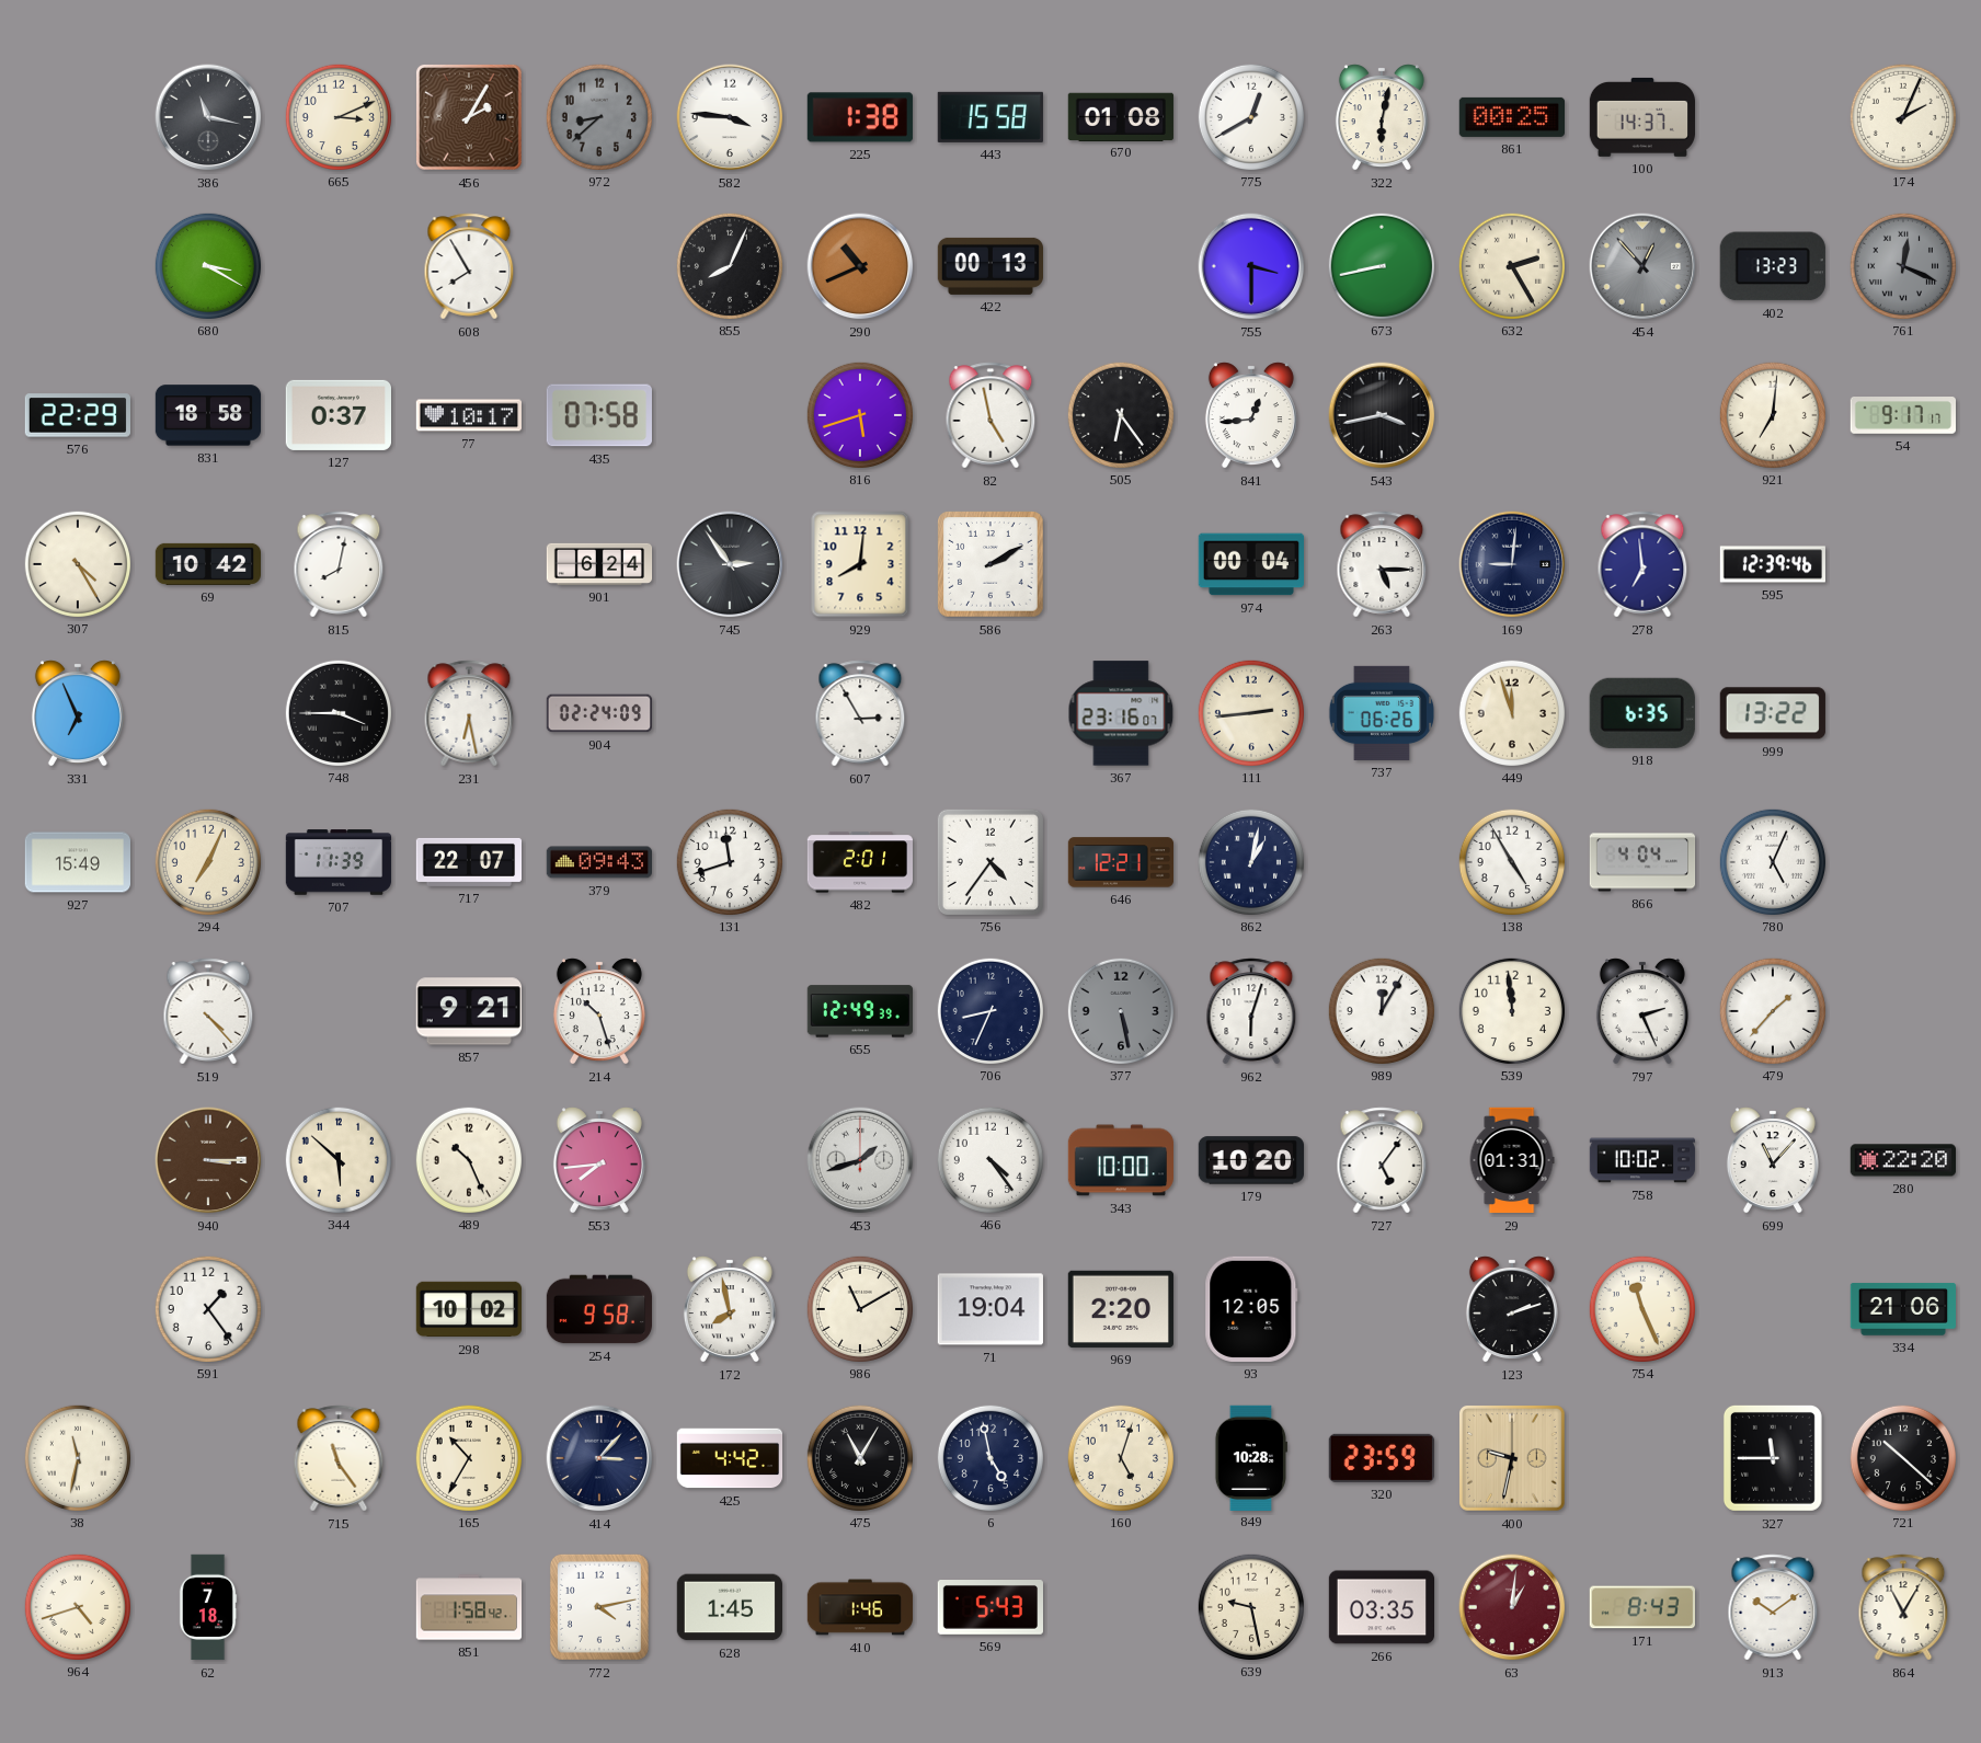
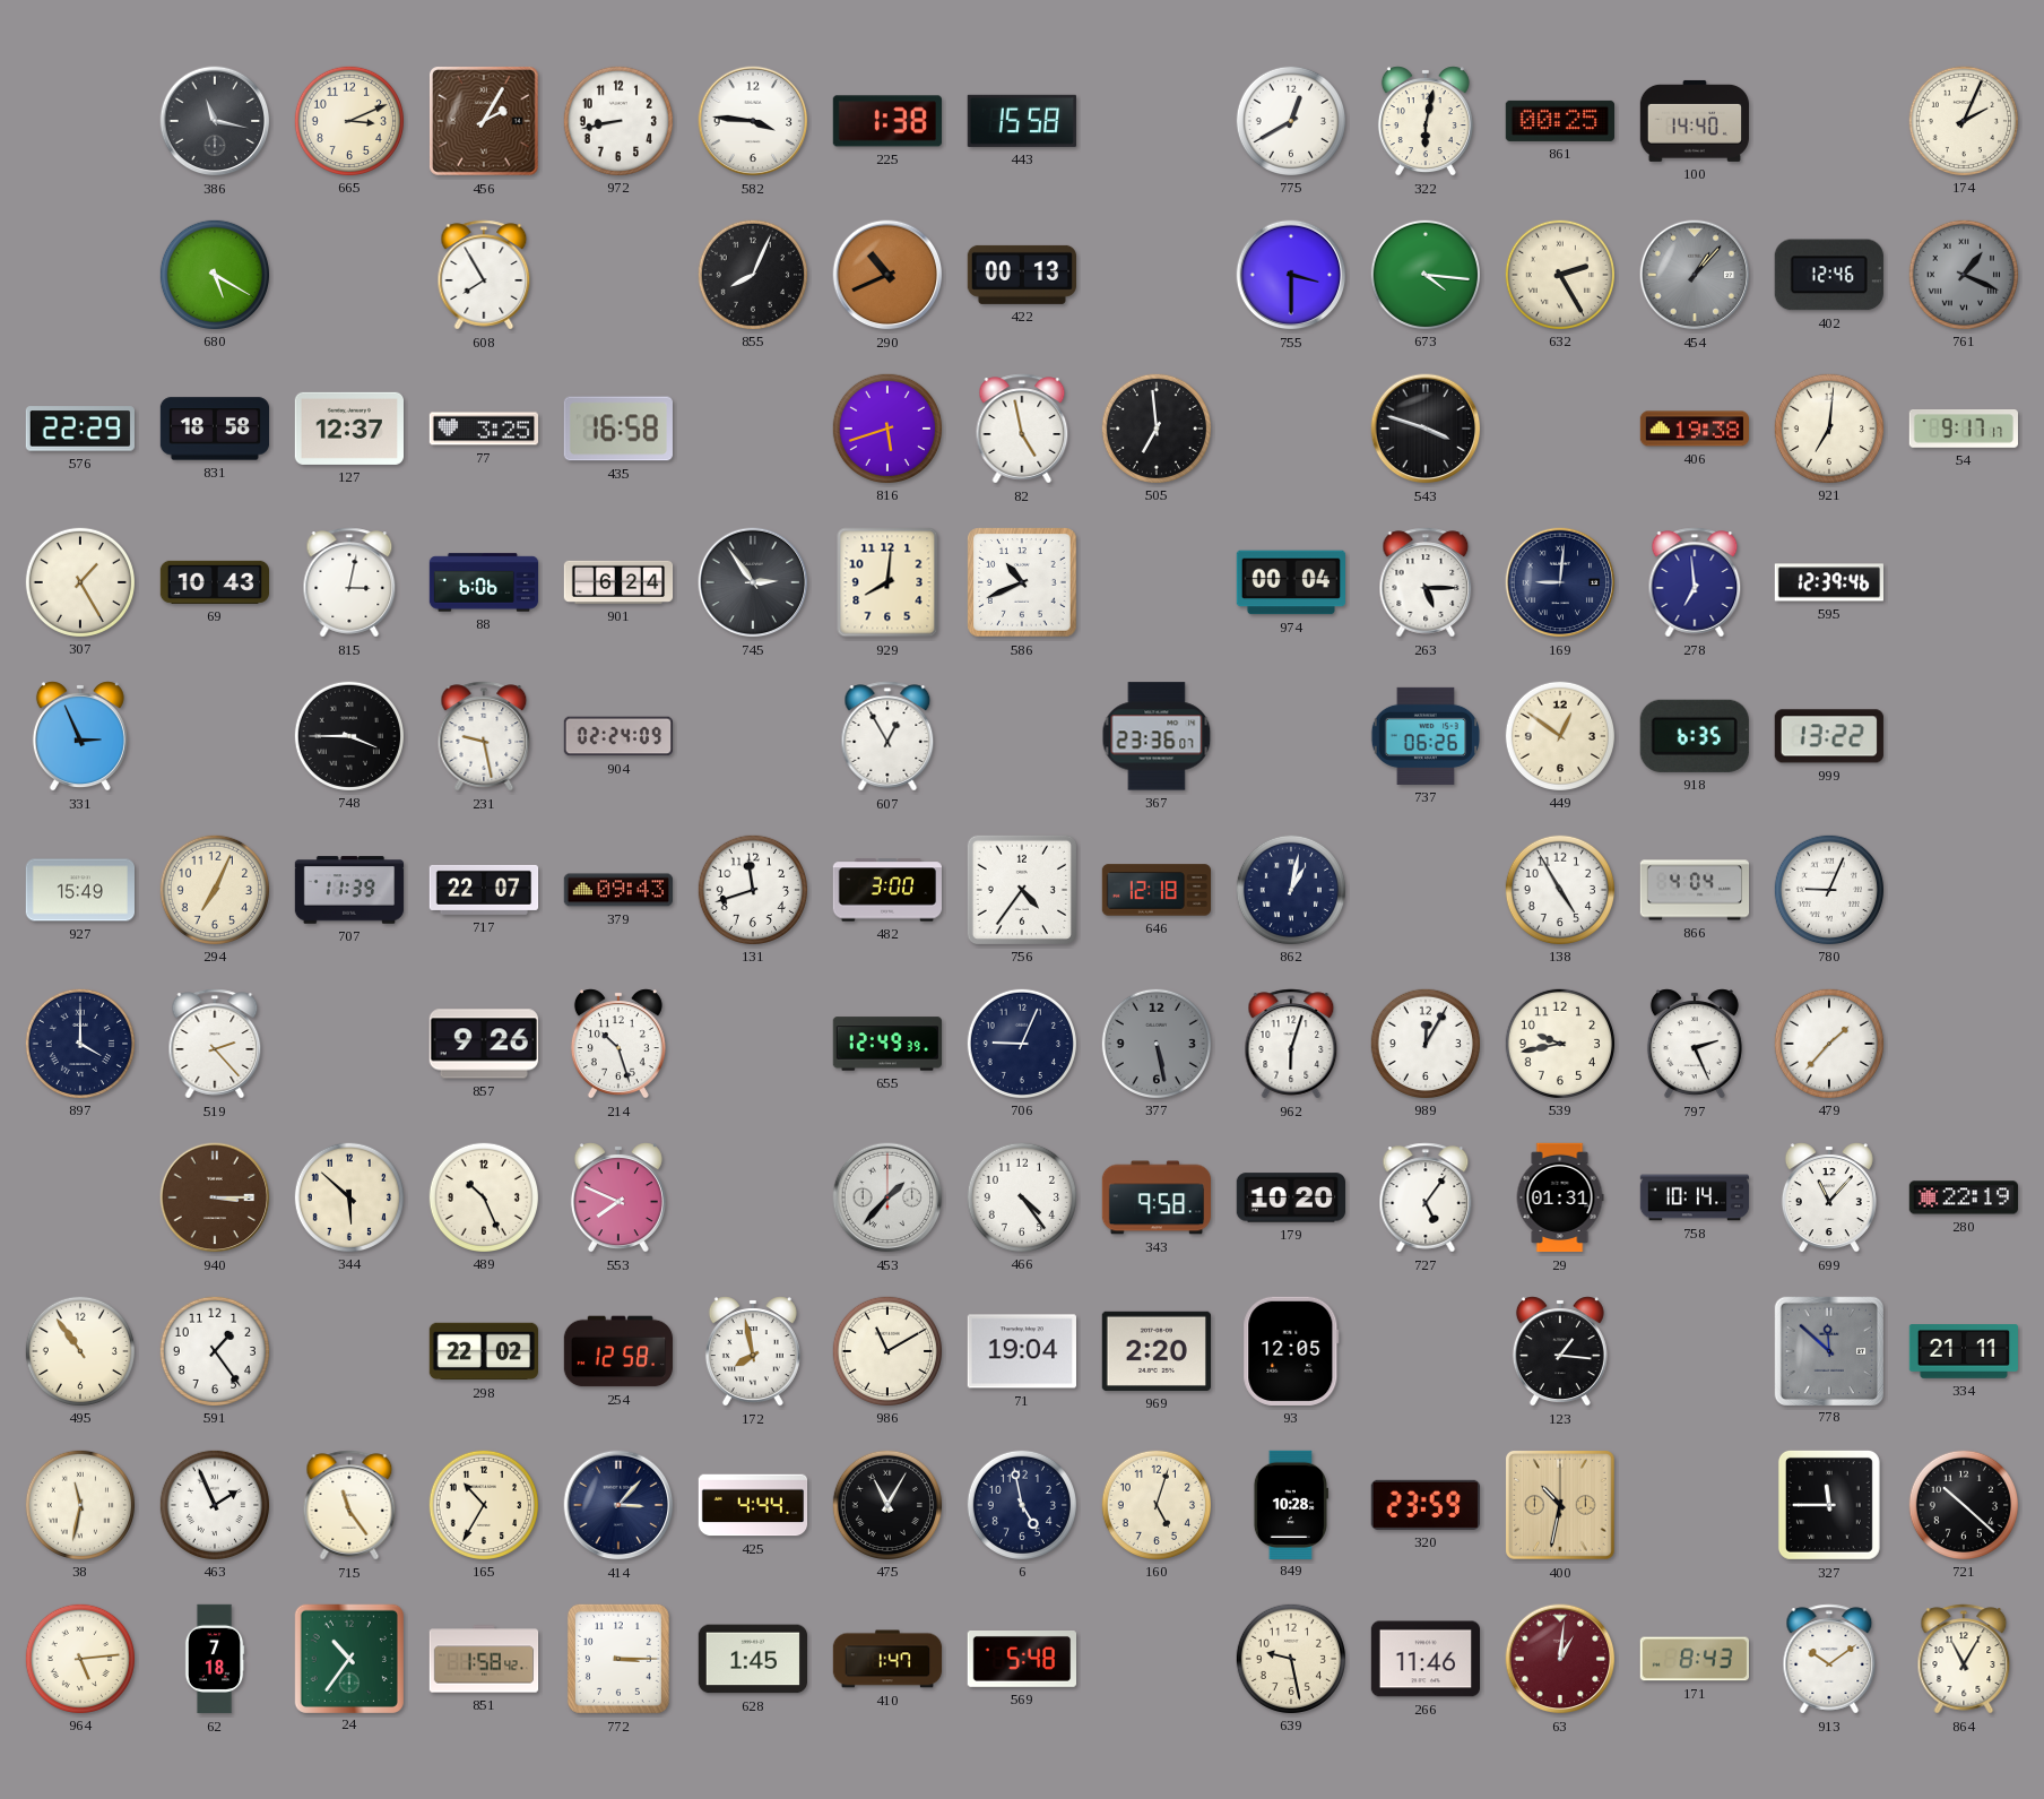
972: 8:38 -> 8:43
972 dial: grey -> white
670: 01:08 -> none
100: 14:37 -> 14:40
680: 3:20 -> 5:20
673: 8:43 -> 4:16
454: 12:53 -> 1:07
402: 13:23 -> 12:46
761: 12:19 -> 1:19
127: 0:37 -> 12:37
77: 10:17 -> 3:25
435: 07:58 -> 16:58
505: 6:24 -> 6:59
841: 12:44 -> none
543: 3:43 -> 3:48
406: none -> 19:38
307: 4:25 -> 1:25
69: 10:42 -> 10:43
815: 8:02 -> 3:02
88: none -> 6:06
586: 2:10 -> 10:41
331: 6:56 -> 2:56
231: 6:28 -> 9:28
607: 2:55 -> 12:55
367: 23:16 -> 23:36
111: 2:44 -> none
449: 11:57 -> 12:51
482: 2:01 -> 3:00
646: 12:21 -> 12:18
780: 5:04 -> 9:04
897: none -> 4:00
519: 4:23 -> 2:23
857: 9:21 -> 9:26
706: 8:34 -> 9:04
539: 11:59 -> 9:43
553: 7:44 -> 7:49
453: 1:42 -> 1:37
343: 10:00 -> 9:58
758: 10:02 -> 10:14
280: 22:20 -> 22:19
495: none -> 10:54
298: 10:02 -> 22:02
254: 9:58 -> 12:58
123: 2:12 -> 1:16
754: 11:26 -> none
778: none -> 11:52
334: 21:06 -> 21:11
463: none -> 1:56
425: 4:42 -> 4:44
400: 9:32 -> 10:32
964: 4:42 -> 5:14
24: none -> 10:36
772: 4:13 -> 3:15
410: 1:46 -> 1:47
569: 5:43 -> 5:48
266: 03:35 -> 11:46
